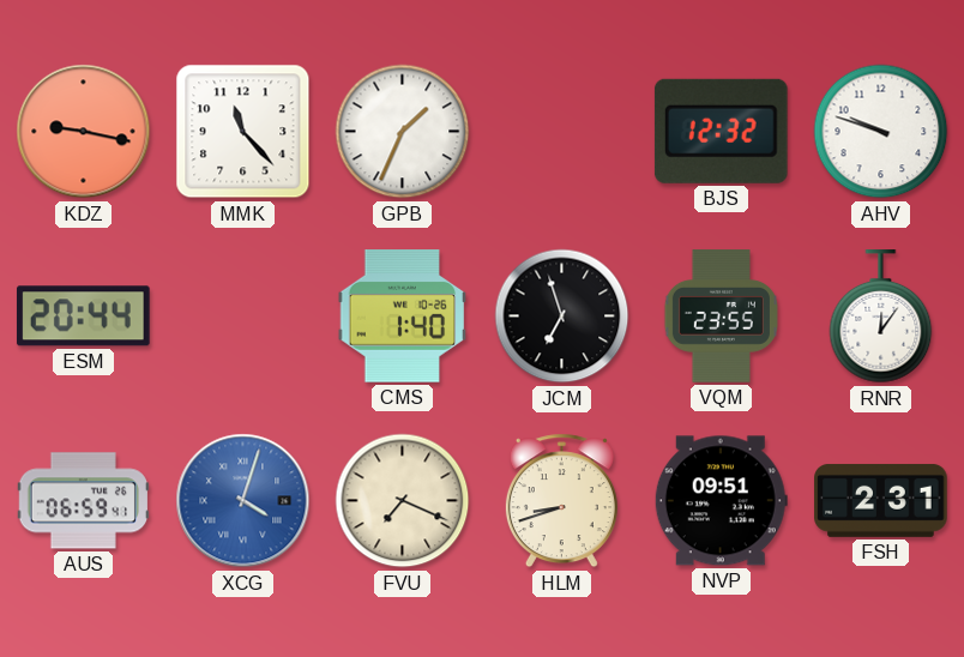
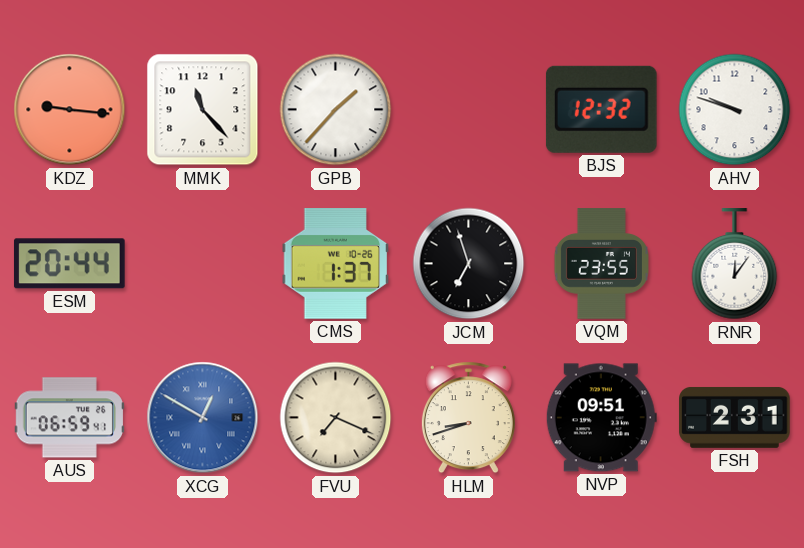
KDZ: 9:17 -> 9:16
GPB: 1:34 -> 1:37
CMS: 1:40 -> 1:37
XCG: 4:03 -> 12:50
